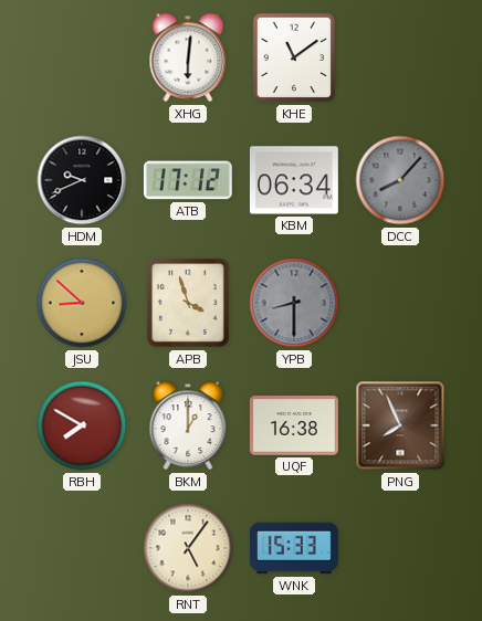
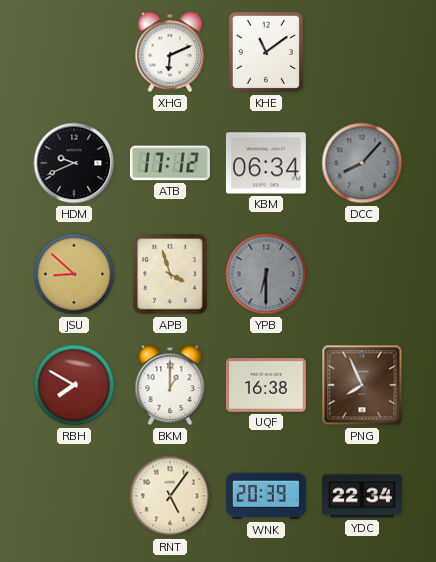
XHG: 6:01 -> 6:11
YPB: 8:30 -> 6:30
WNK: 15:33 -> 20:39
YDC: none -> 22:34
